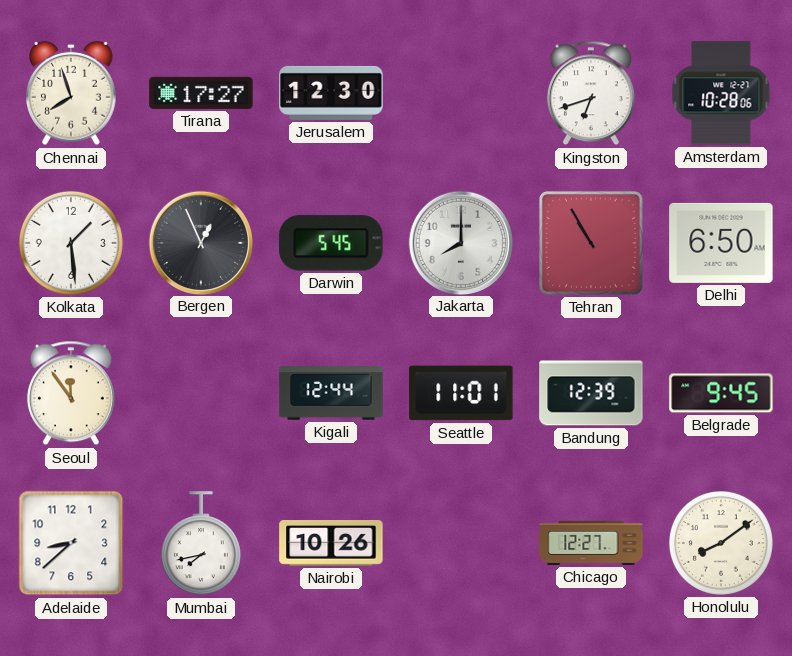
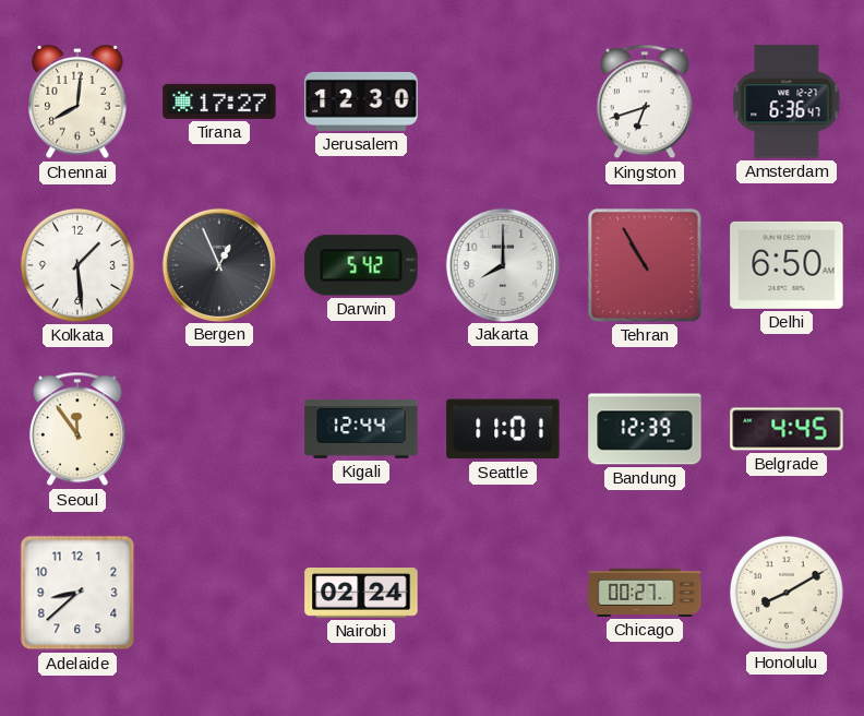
Chennai: 7:57 -> 8:01
Amsterdam: 10:28 -> 6:36
Darwin: 5:45 -> 5:42
Belgrade: 9:45 -> 4:45
Mumbai: 7:43 -> none
Nairobi: 10:26 -> 02:24
Chicago: 12:27 -> 00:27
Honolulu: 8:09 -> 8:10
